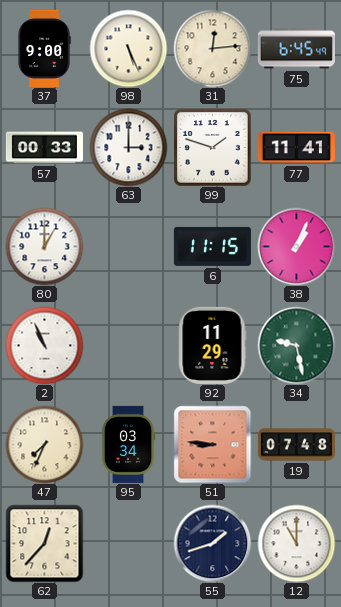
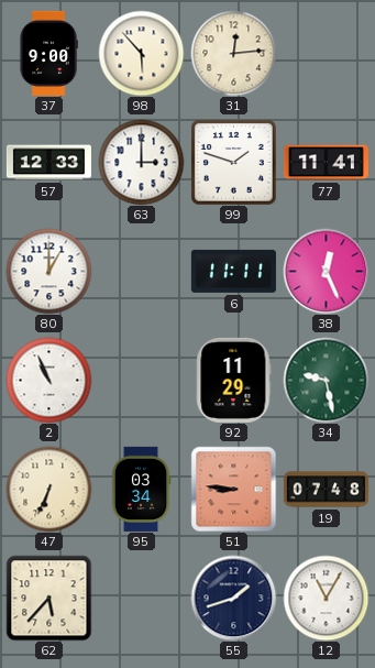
98: 5:26 -> 5:53
75: 6:45 -> none
57: 00:33 -> 12:33
6: 11:15 -> 11:11
38: 1:04 -> 12:26
47: 7:34 -> 6:34
62: 12:37 -> 5:37
12: 11:00 -> 11:05
